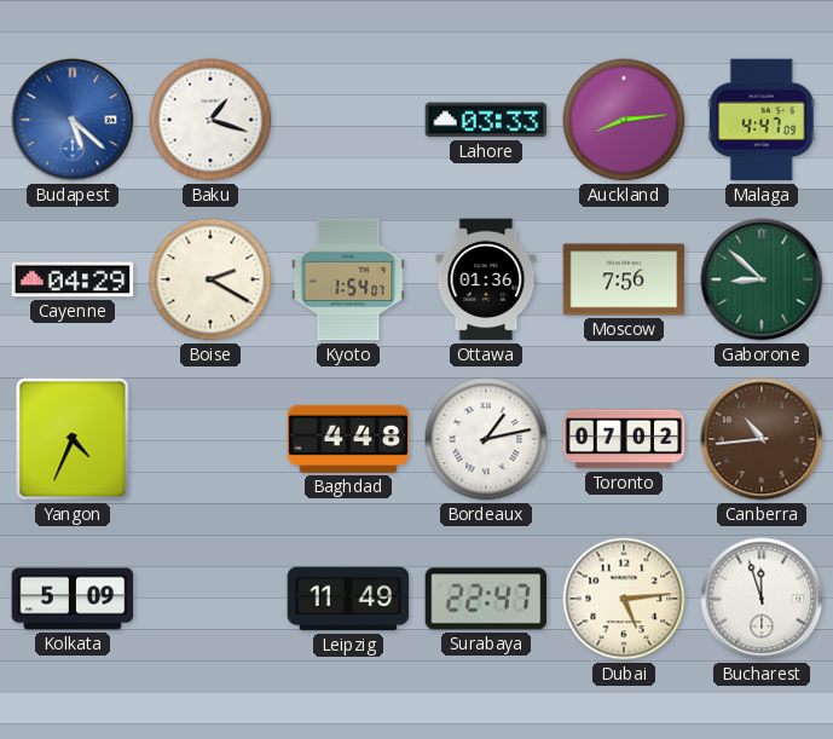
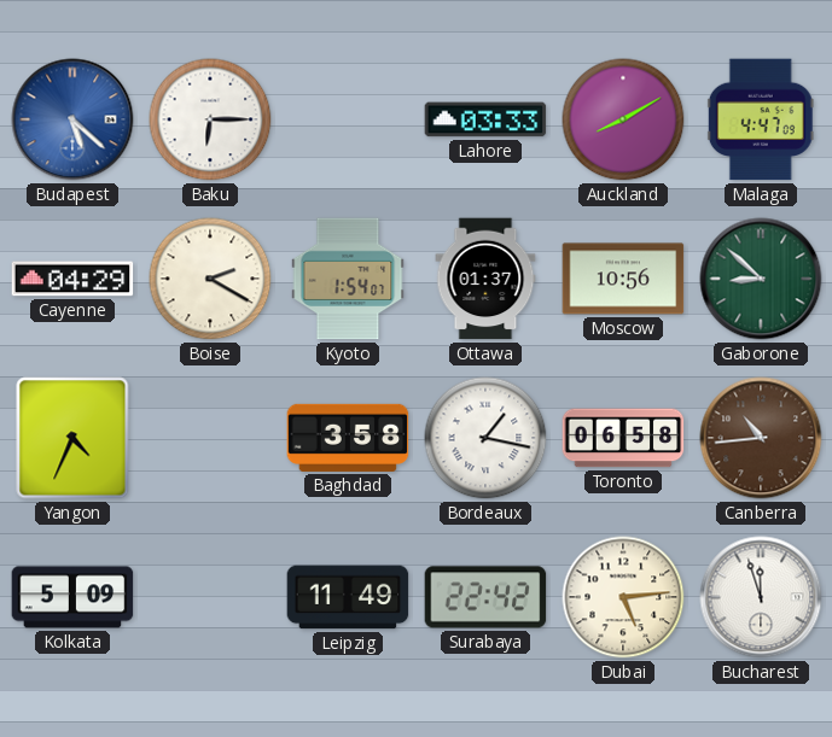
Baku: 1:18 -> 6:15
Auckland: 8:14 -> 8:10
Ottawa: 01:36 -> 01:37
Moscow: 7:56 -> 10:56
Baghdad: 4:48 -> 3:58
Bordeaux: 1:13 -> 1:17
Toronto: 07:02 -> 06:58
Surabaya: 22:47 -> 22:42
